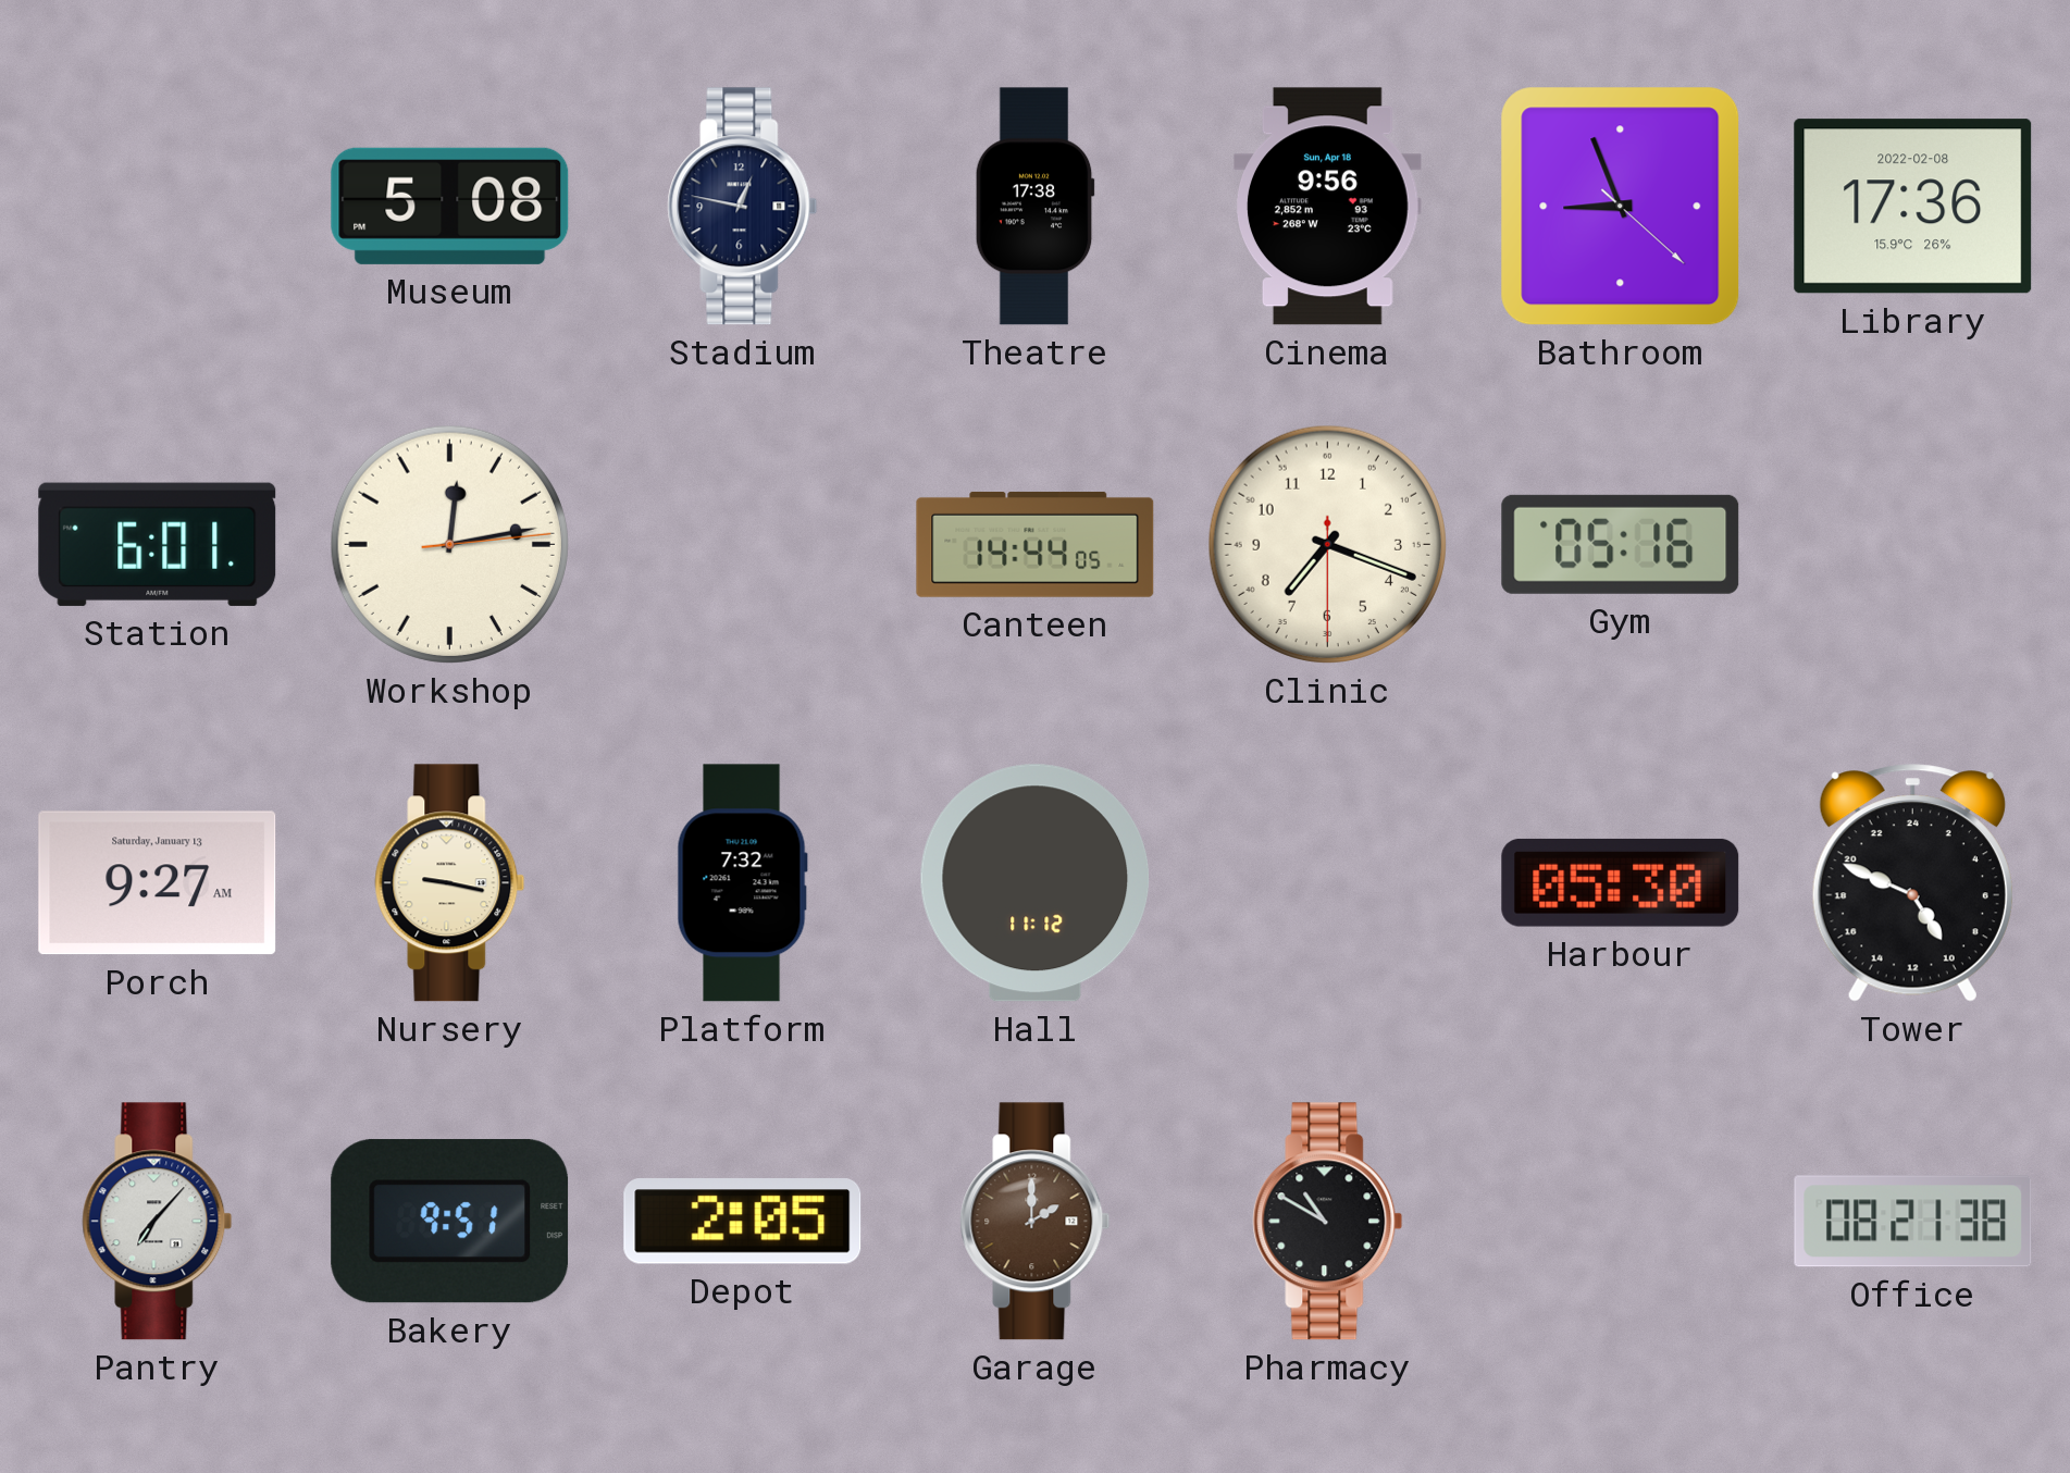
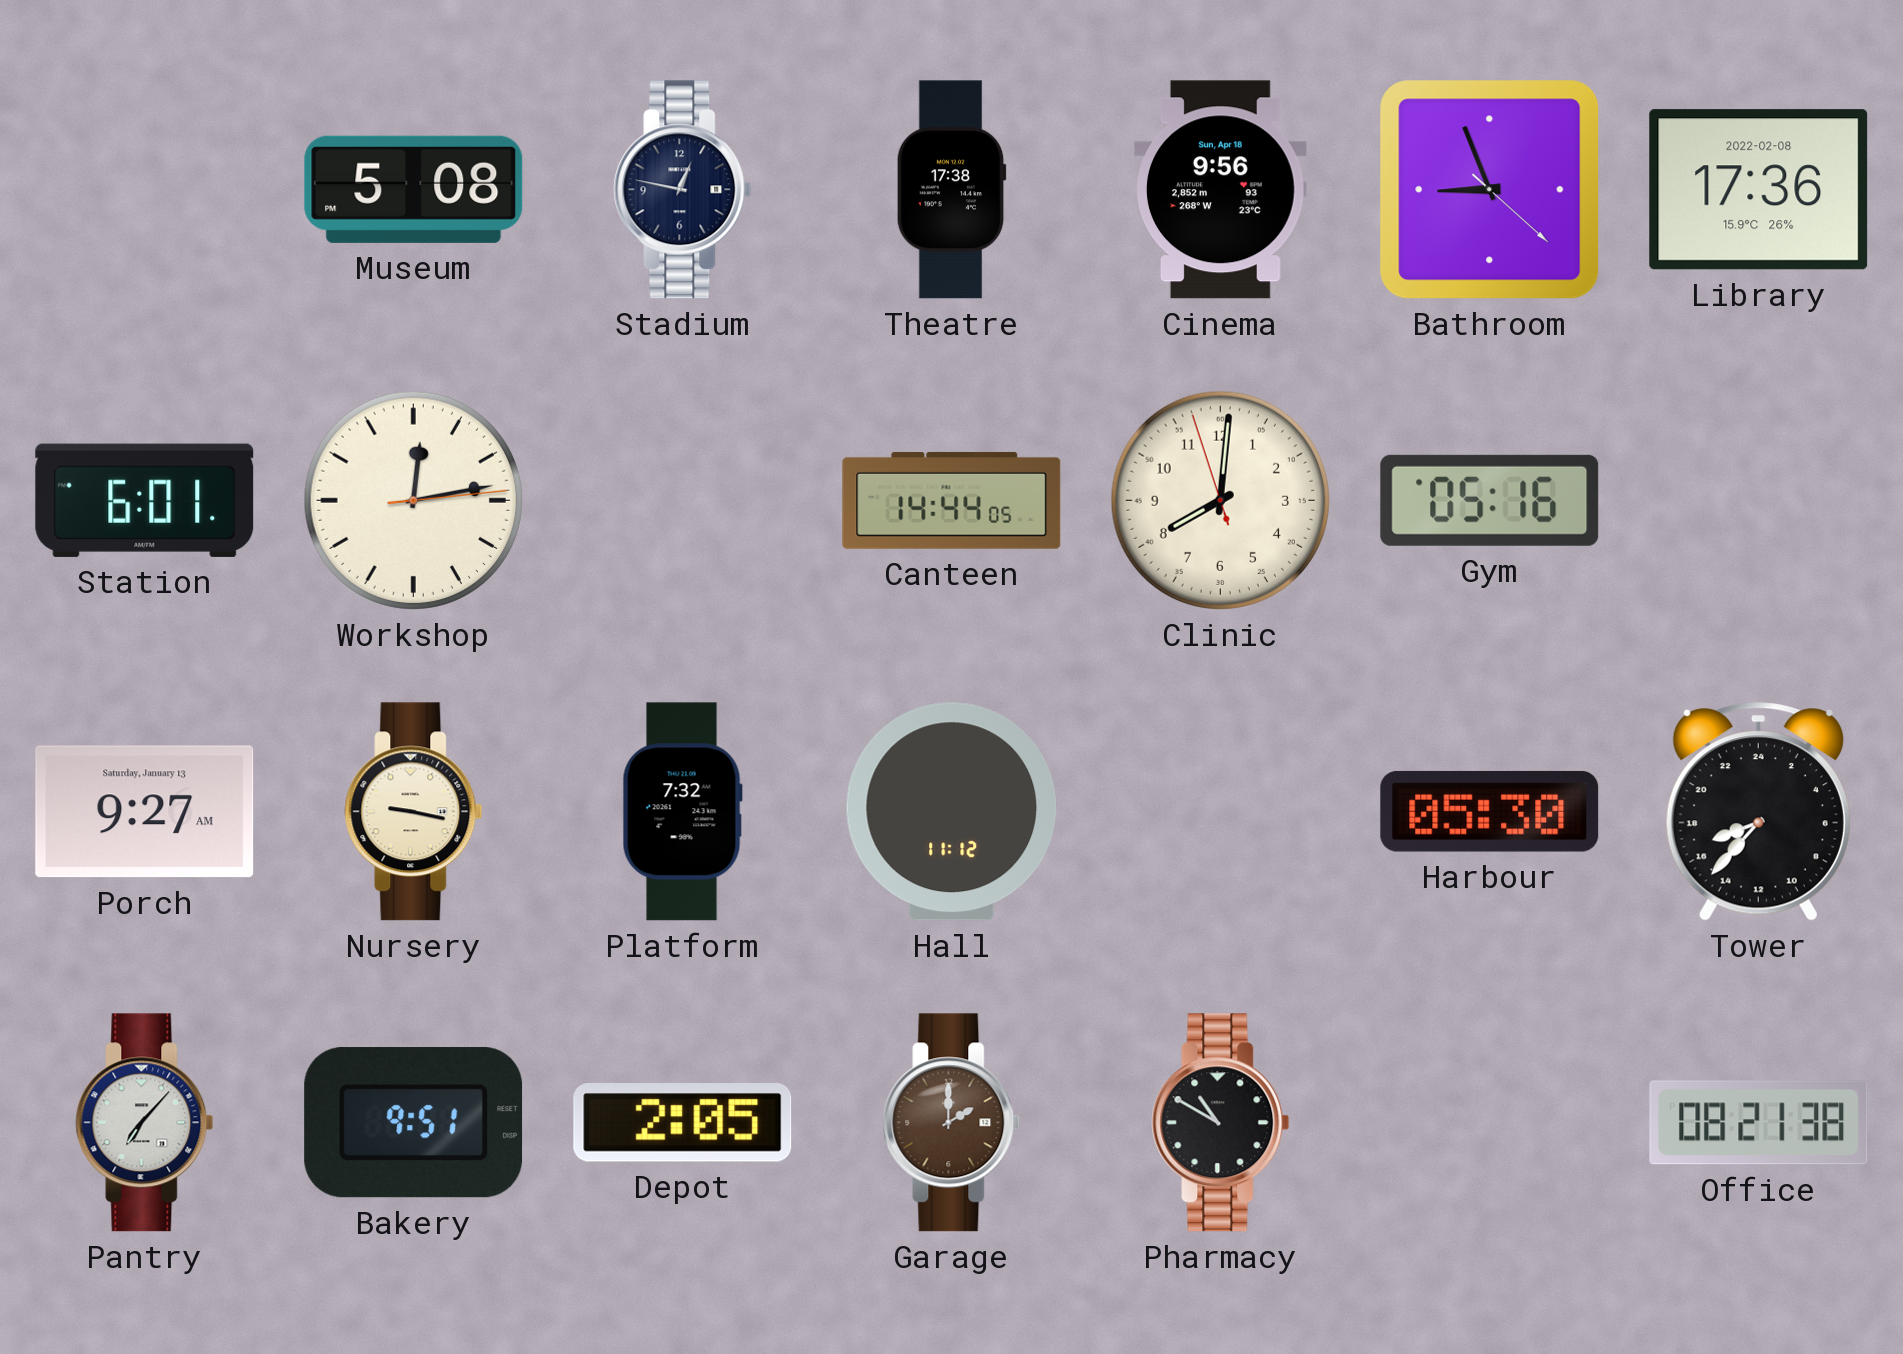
Clinic: 7:18 -> 8:00
Tower: 9:49 -> 16:37
